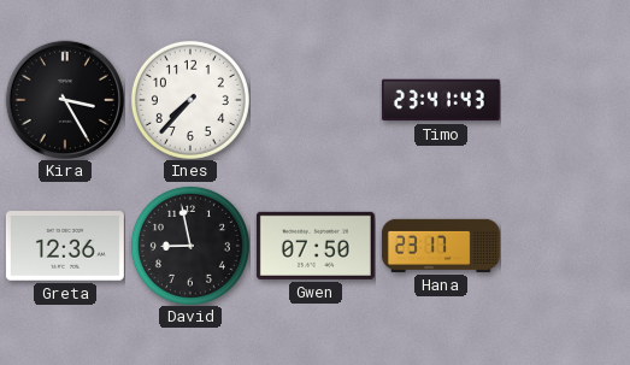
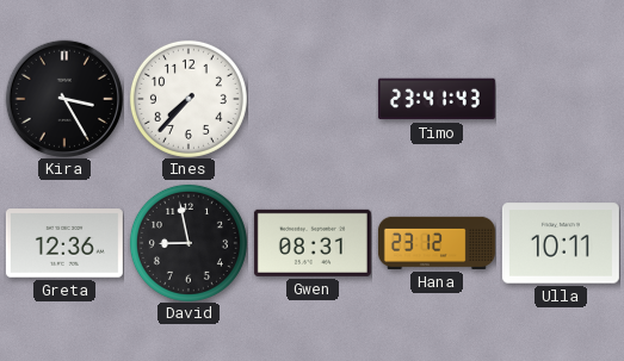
Gwen: 07:50 -> 08:31
Hana: 23:17 -> 23:12
Ulla: none -> 10:11
